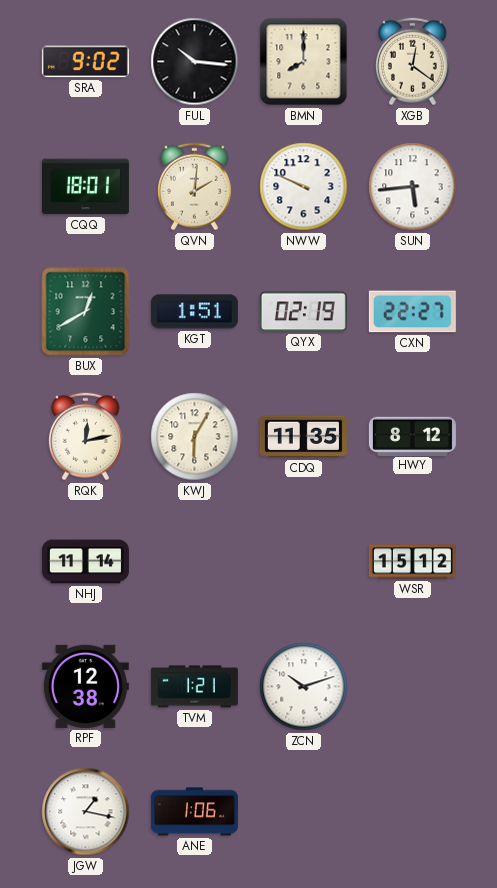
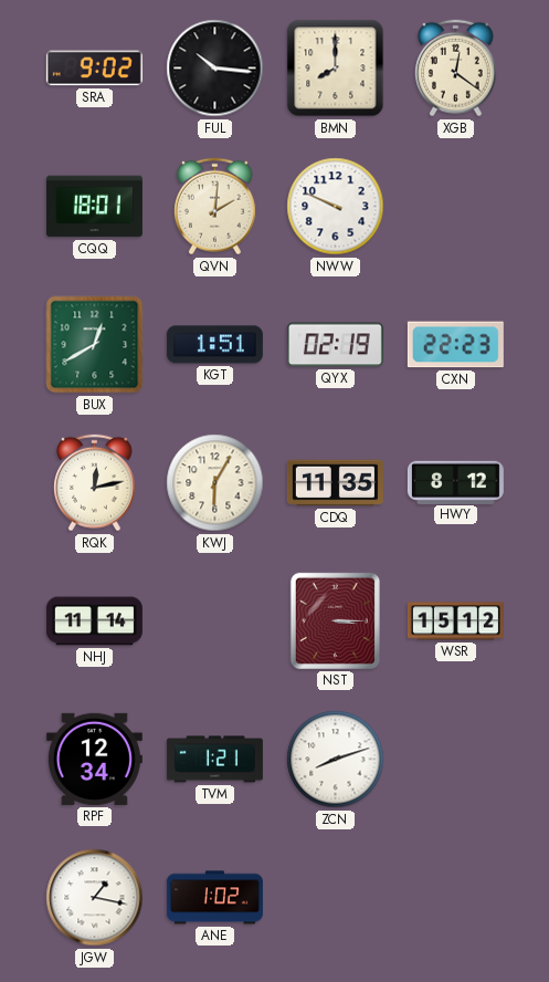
SUN: 5:44 -> none
CXN: 22:27 -> 22:23
NST: none -> 3:15
RPF: 12:38 -> 12:34
ZCN: 10:12 -> 8:12
ANE: 1:06 -> 1:02
